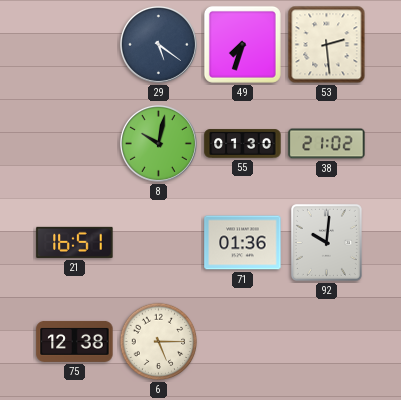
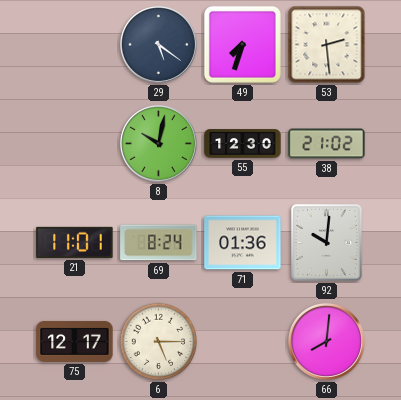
55: 01:30 -> 12:30
21: 16:51 -> 11:01
69: none -> 8:24
75: 12:38 -> 12:17
66: none -> 8:01
